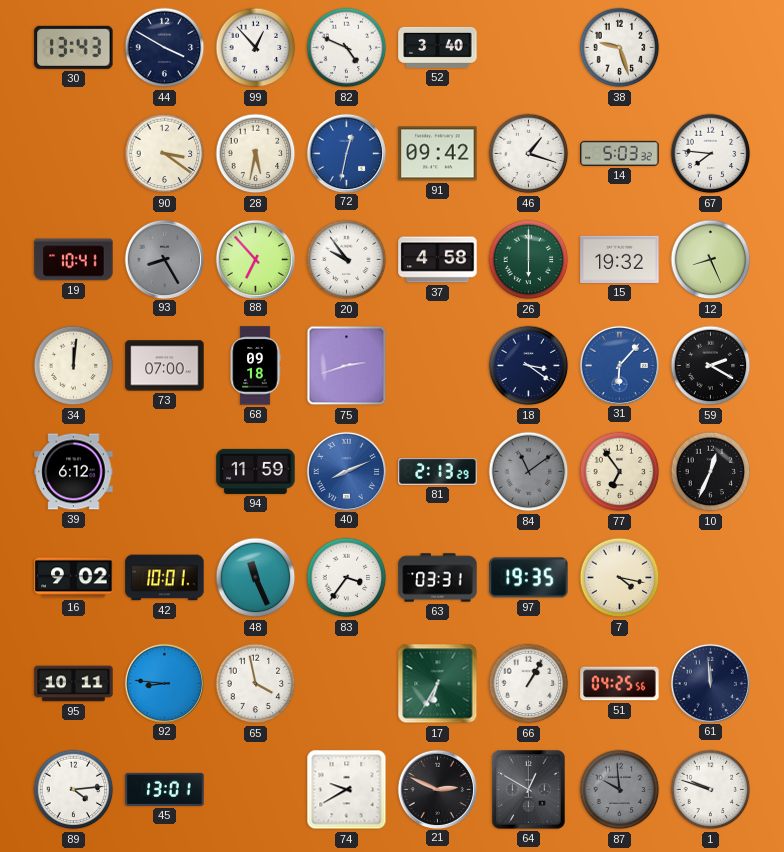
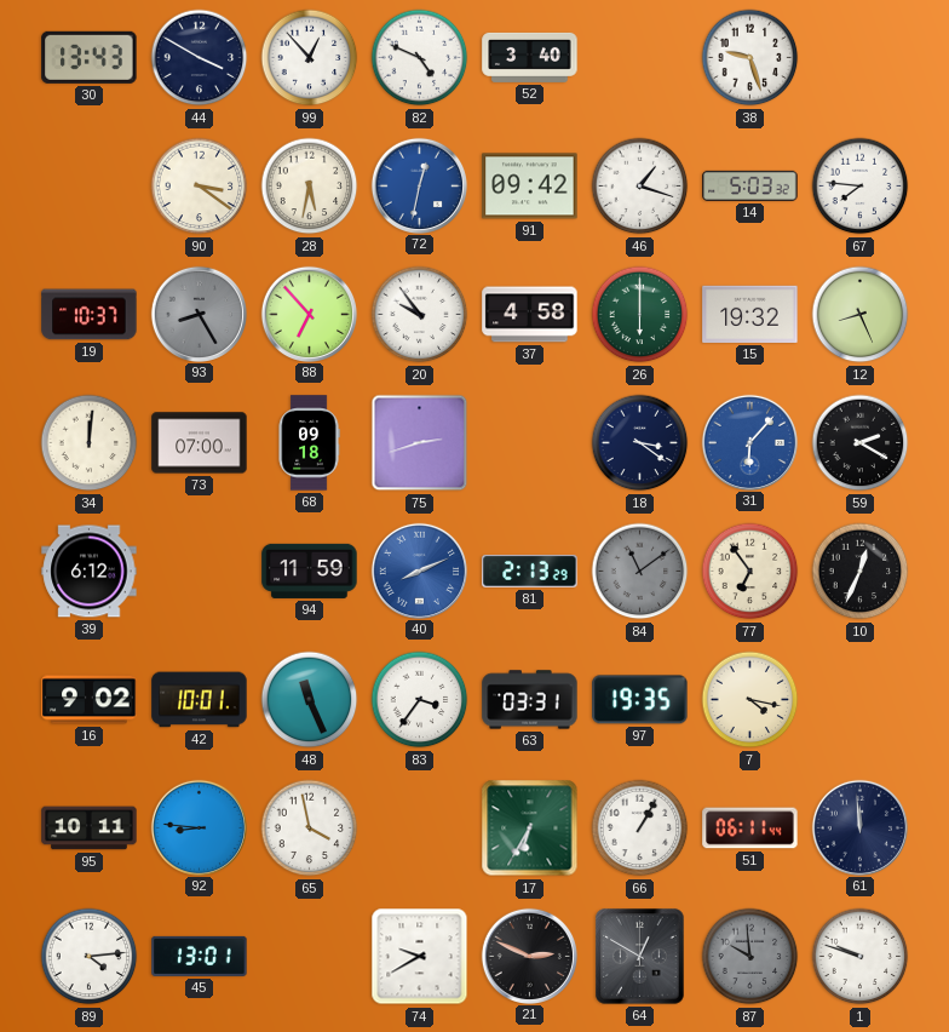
19: 10:41 -> 10:37
51: 04:25 -> 06:11
